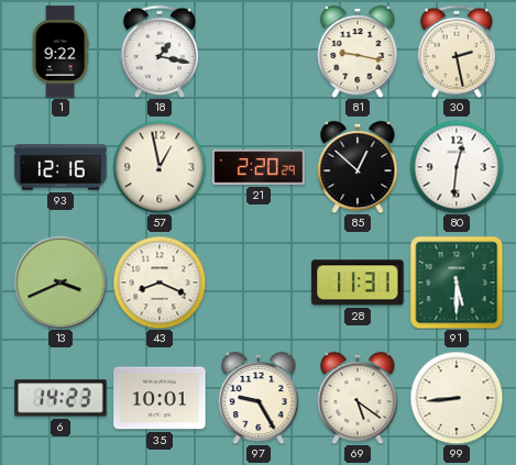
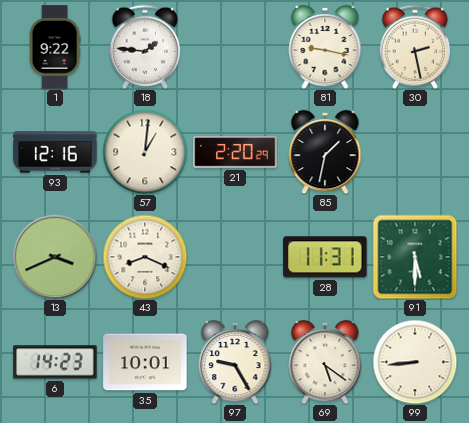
18: 1:17 -> 1:46
57: 12:58 -> 1:01
85: 12:52 -> 1:32
80: 12:31 -> none
